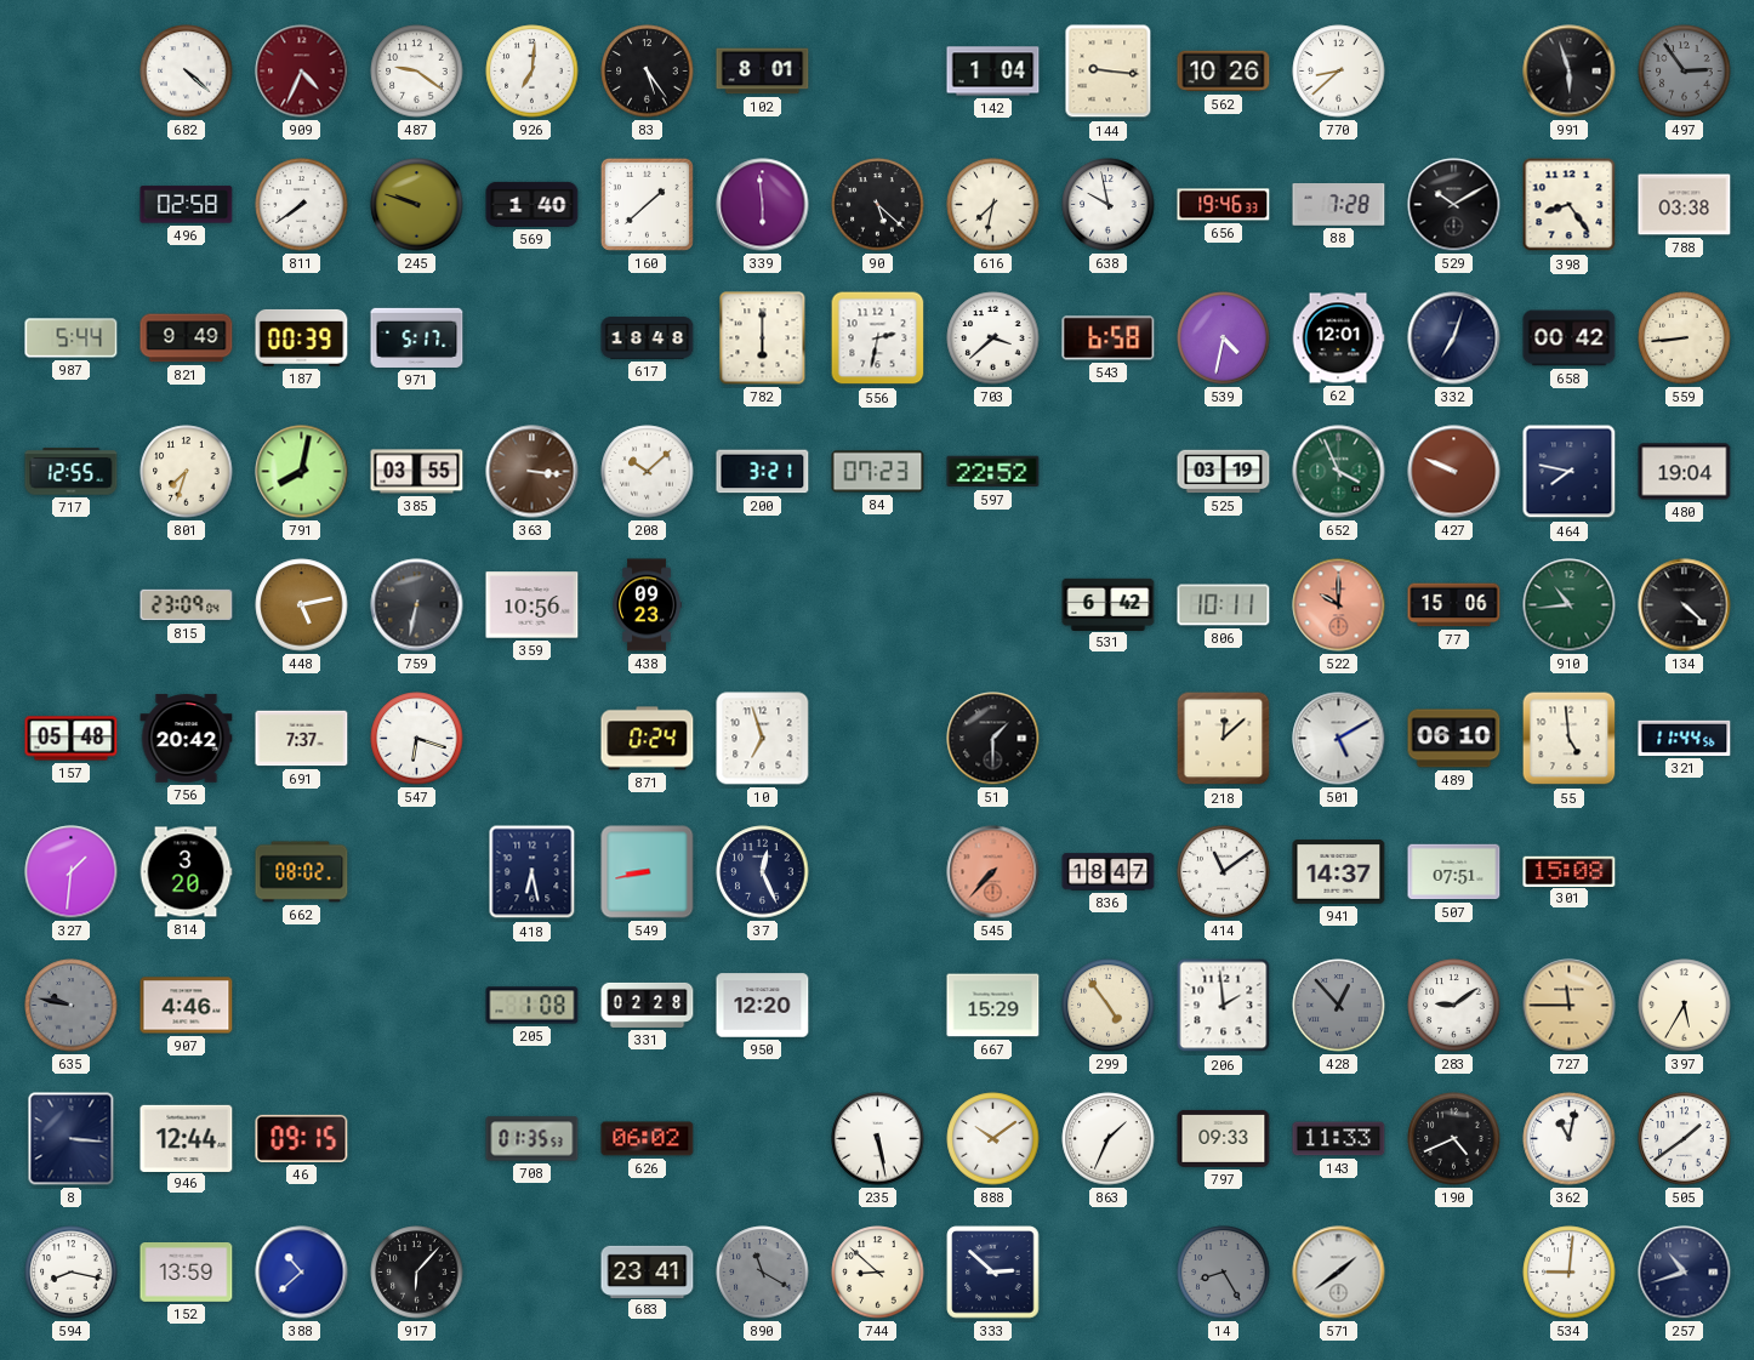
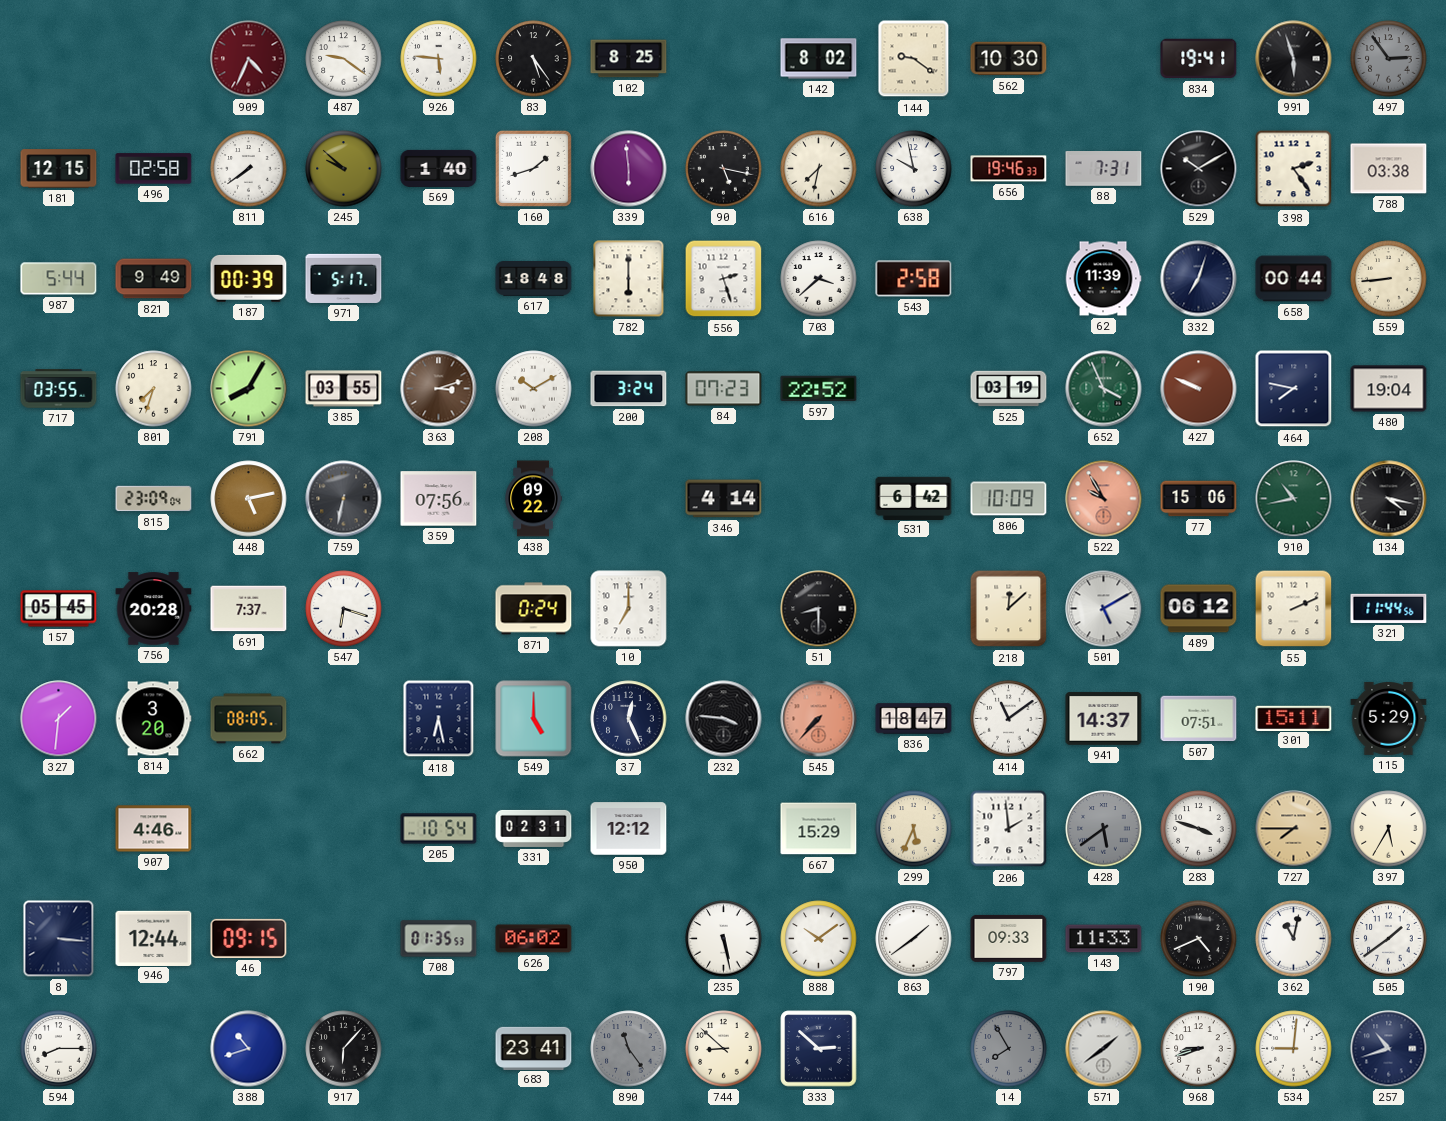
682: 4:22 -> none
926: 7:01 -> 5:46
102: 8:01 -> 8:25
142: 1:04 -> 8:02
144: 9:16 -> 9:21
562: 10:26 -> 10:30
770: 8:38 -> none
834: none -> 19:41
181: none -> 12:15
245: 9:48 -> 9:52
160: 1:38 -> 1:42
90: 5:22 -> 5:17
88: 7:28 -> 7:31
398: 8:24 -> 2:24
556: 2:32 -> 2:27
543: 6:58 -> 2:58
539: 4:32 -> none
62: 12:01 -> 11:39
658: 00:42 -> 00:44
717: 12:55 -> 03:55
791: 8:02 -> 8:05
363: 3:16 -> 3:12
208: 10:08 -> 10:10
200: 3:21 -> 3:24
359: 10:56 -> 07:56
438: 09:23 -> 09:22
346: none -> 4:14
806: 10:11 -> 10:09
522: 10:00 -> 9:55
910: 10:44 -> 10:43
134: 4:22 -> 4:17
157: 05:48 -> 05:45
756: 20:42 -> 20:28
10: 6:57 -> 7:00
51: 1:30 -> 8:30
489: 06:10 -> 06:12
55: 4:59 -> 2:11
662: 08:02 -> 08:05
549: 8:43 -> 5:00
232: none -> 3:46
301: 15:08 -> 15:11
115: none -> 5:29
635: 9:47 -> none
205: 1:08 -> 10:54
331: 02:28 -> 02:31
950: 12:20 -> 12:12
299: 4:54 -> 5:34
428: 12:53 -> 5:39
283: 9:09 -> 3:48
727: 11:45 -> 7:45
863: 1:34 -> 1:39
594: 8:17 -> 8:15
152: 13:59 -> none
388: 10:38 -> 10:42
890: 11:20 -> 11:24
14: 8:25 -> 7:55
968: none -> 8:42
